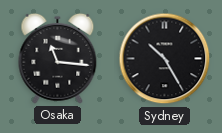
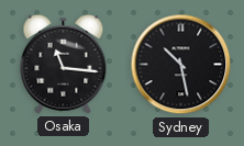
Sydney: 10:25 -> 10:28
